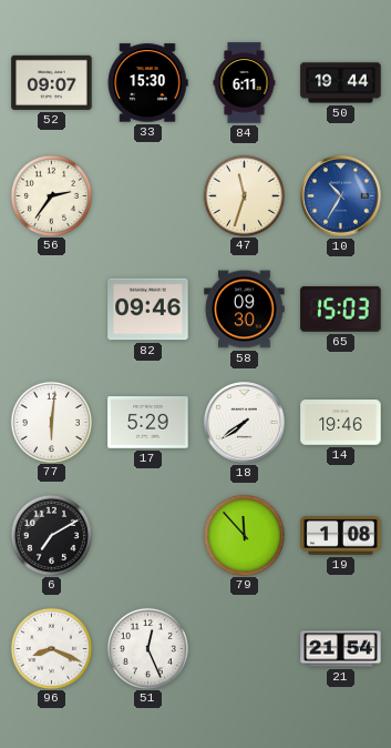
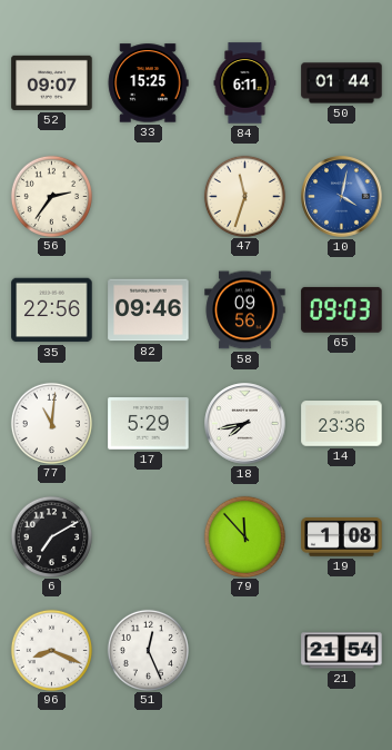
33: 15:30 -> 15:25
50: 19:44 -> 01:44
10: 10:35 -> 4:02
35: none -> 22:56
58: 09:30 -> 09:56
65: 15:03 -> 09:03
77: 6:01 -> 11:01
18: 7:39 -> 7:43
14: 19:46 -> 23:36
